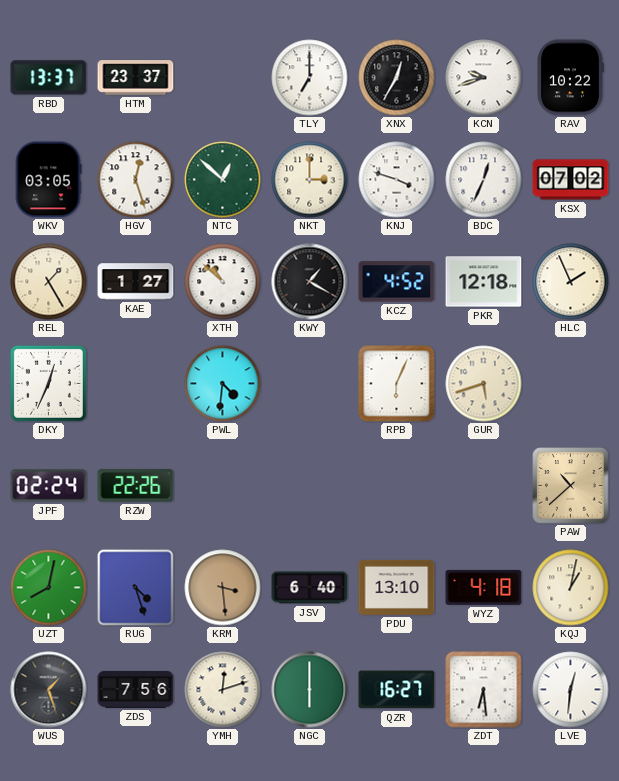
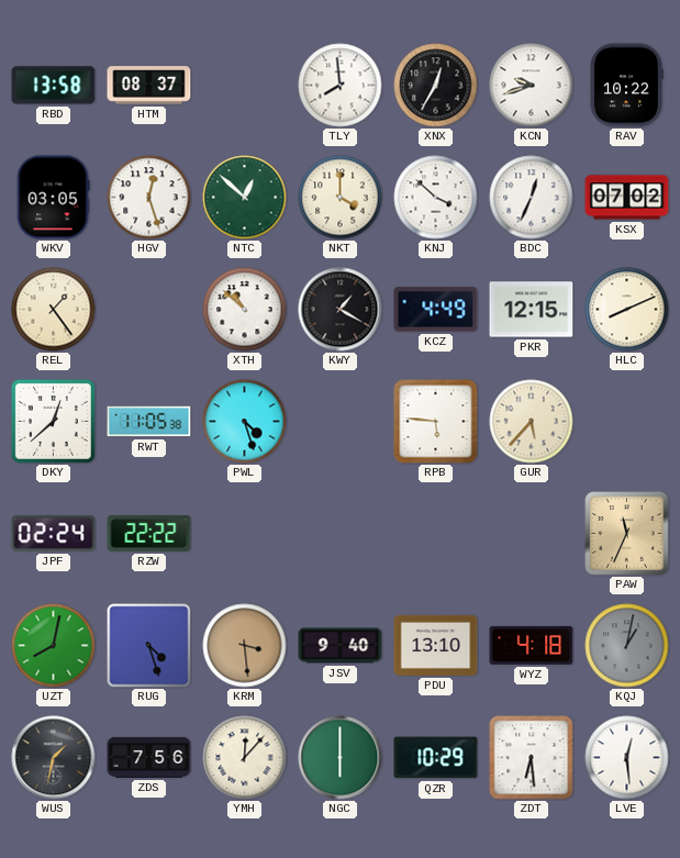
RBD: 13:37 -> 13:58
HTM: 23:37 -> 08:37
TLY: 7:00 -> 7:59
NKT: 3:00 -> 4:00
KNJ: 3:48 -> 3:52
REL: 1:25 -> 1:24
KAE: 1:27 -> none
KCZ: 4:52 -> 4:49
PKR: 12:18 -> 12:15
HLC: 1:56 -> 8:11
DKY: 12:34 -> 12:38
RWT: none -> 11:05
PWL: 4:31 -> 4:27
RPB: 6:04 -> 5:46
GUR: 5:42 -> 5:37
RZW: 22:26 -> 22:22
PAW: 10:38 -> 11:34
JSV: 6:40 -> 9:40
KQJ dial: cream -> grey
WUS: 1:27 -> 1:32
YMH: 12:12 -> 12:07
QZR: 16:27 -> 10:29
LVE: 12:31 -> 12:29
